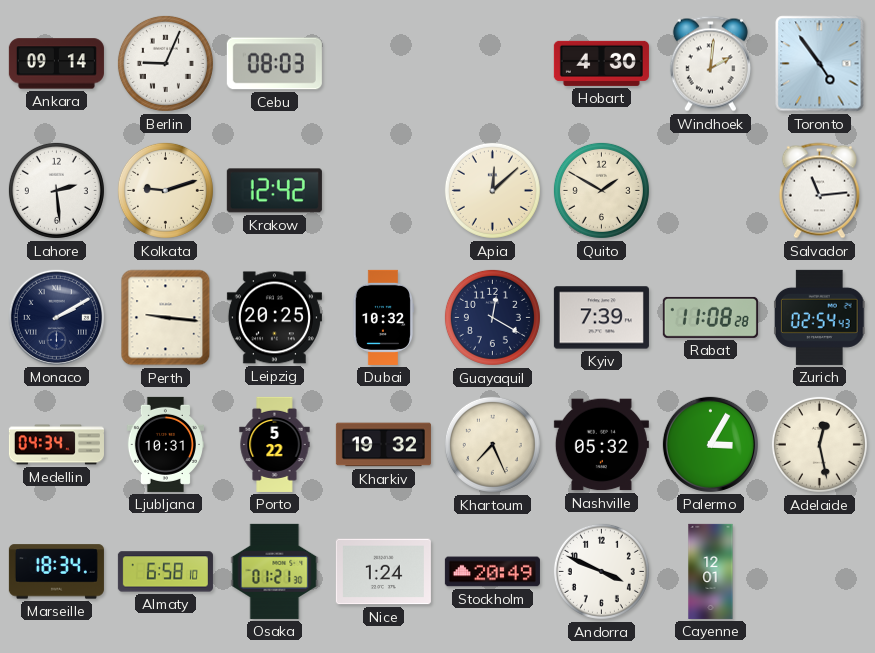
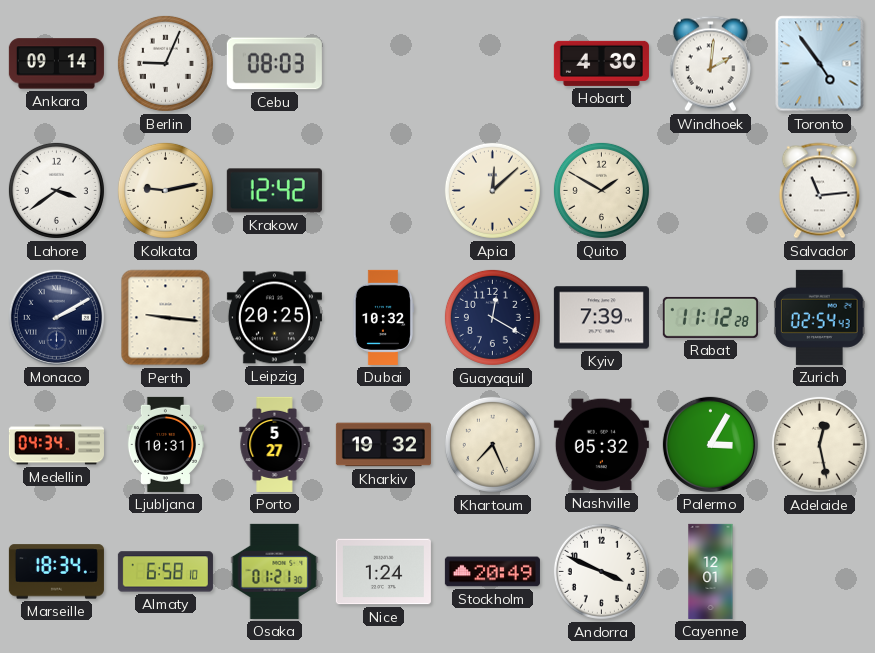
Lahore: 2:29 -> 3:39
Kolkata: 9:12 -> 9:13
Rabat: 11:08 -> 11:12
Porto: 5:22 -> 5:27
